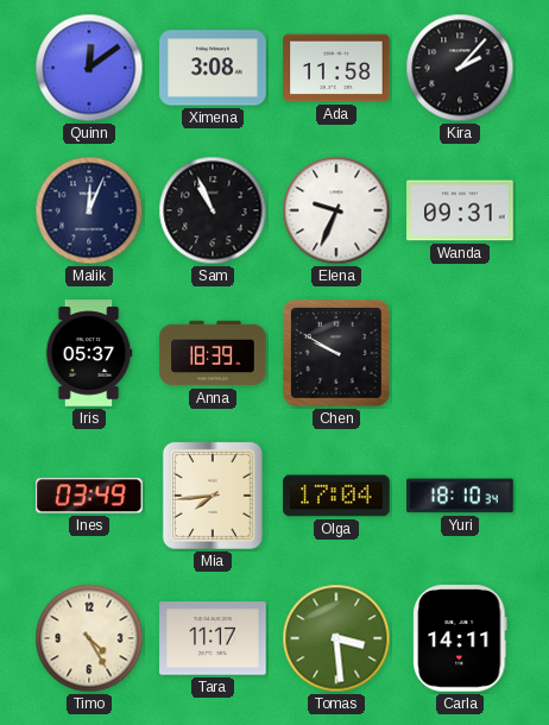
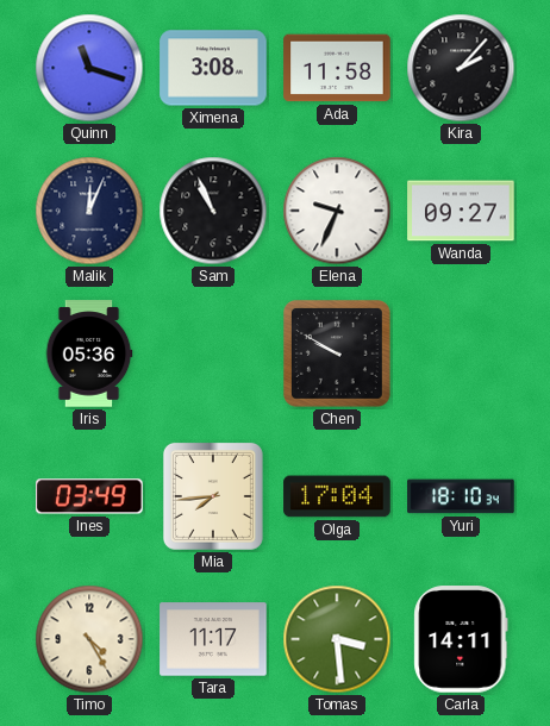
Quinn: 12:09 -> 11:18
Wanda: 09:31 -> 09:27
Iris: 05:37 -> 05:36
Anna: 18:39 -> none
